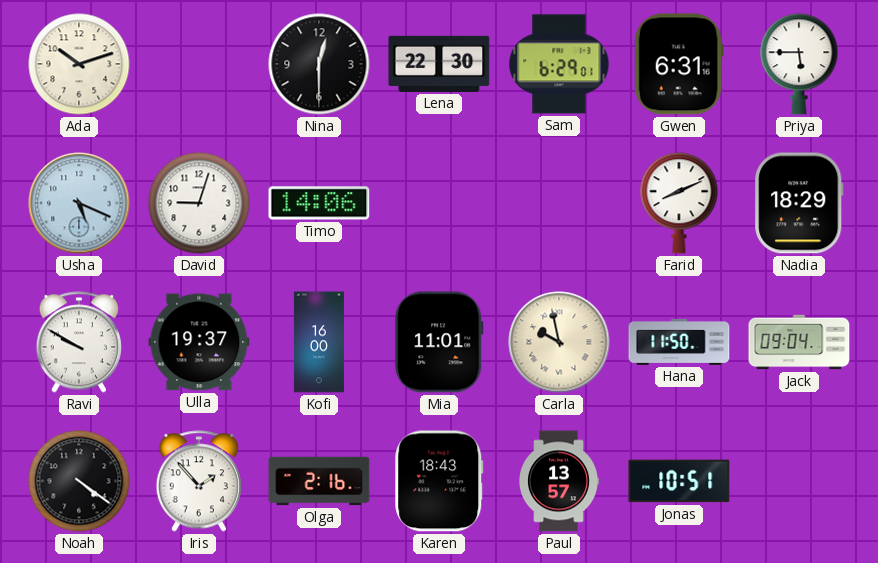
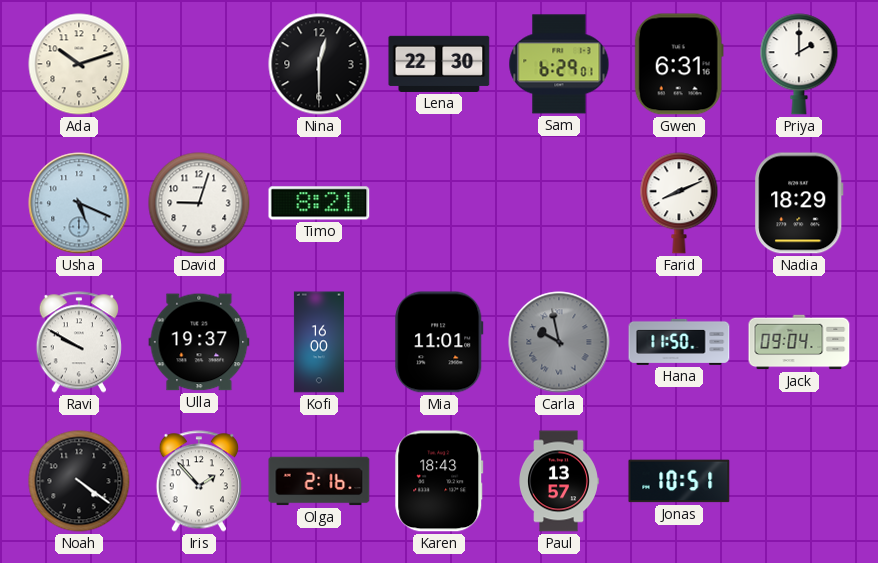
Priya: 5:45 -> 2:00
Timo: 14:06 -> 8:21
Carla dial: cream -> grey
